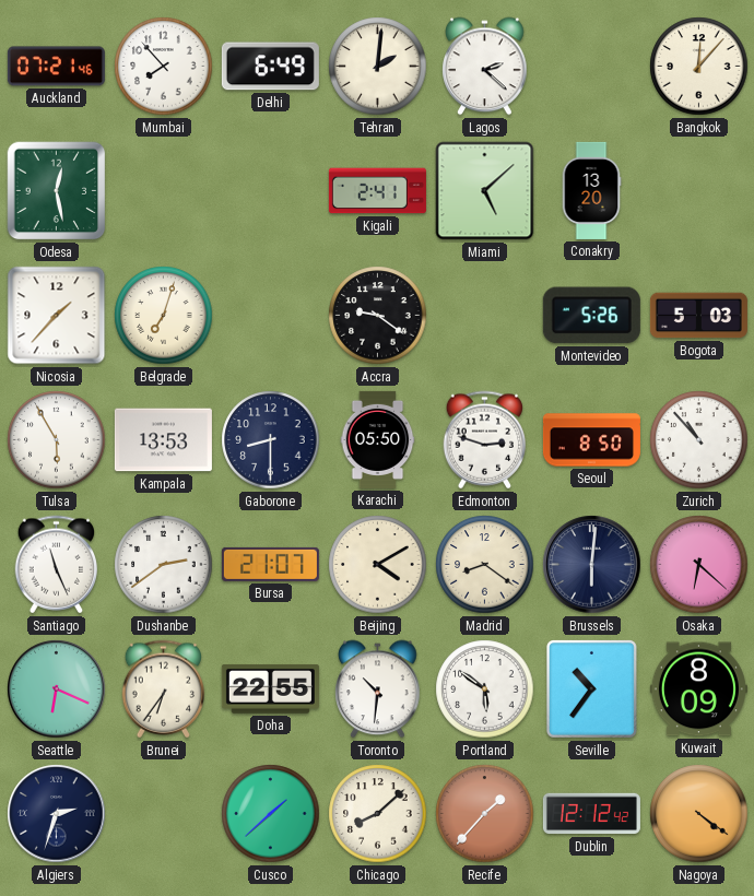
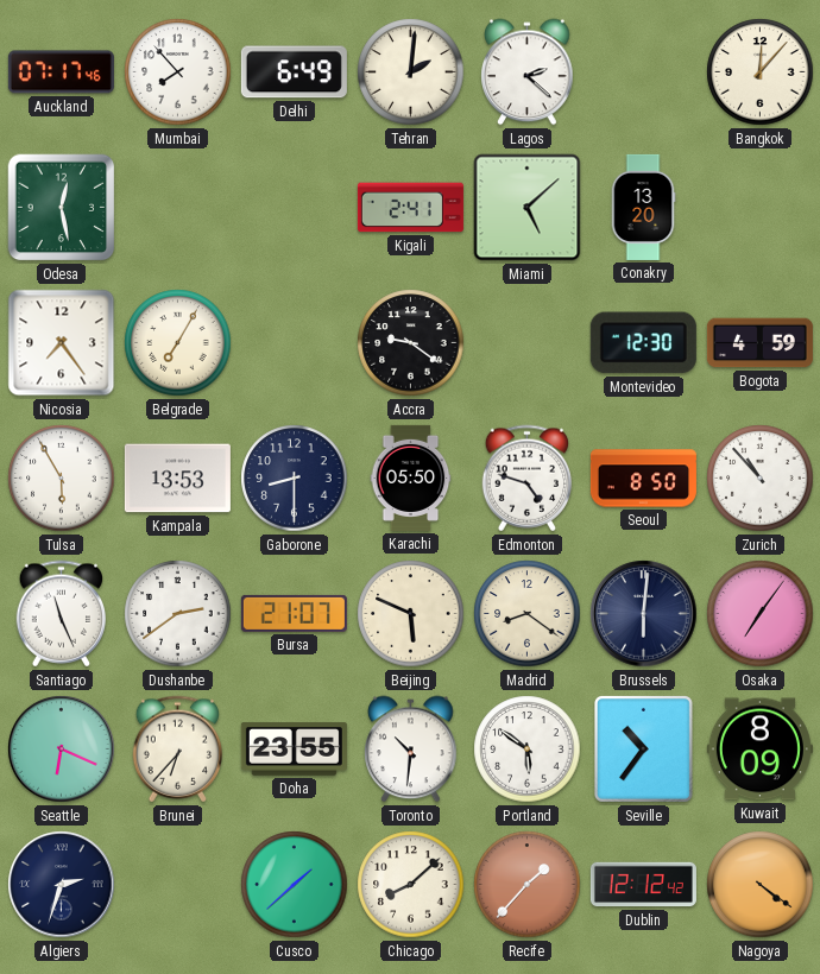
Auckland: 07:21 -> 07:17
Nicosia: 1:37 -> 7:24
Belgrade: 7:03 -> 7:05
Montevideo: 5:26 -> 12:30
Bogota: 5:03 -> 4:59
Edmonton: 2:48 -> 4:48
Beijing: 4:10 -> 5:49
Osaka: 6:22 -> 7:06
Brunei: 6:36 -> 6:37
Doha: 22:55 -> 23:55
